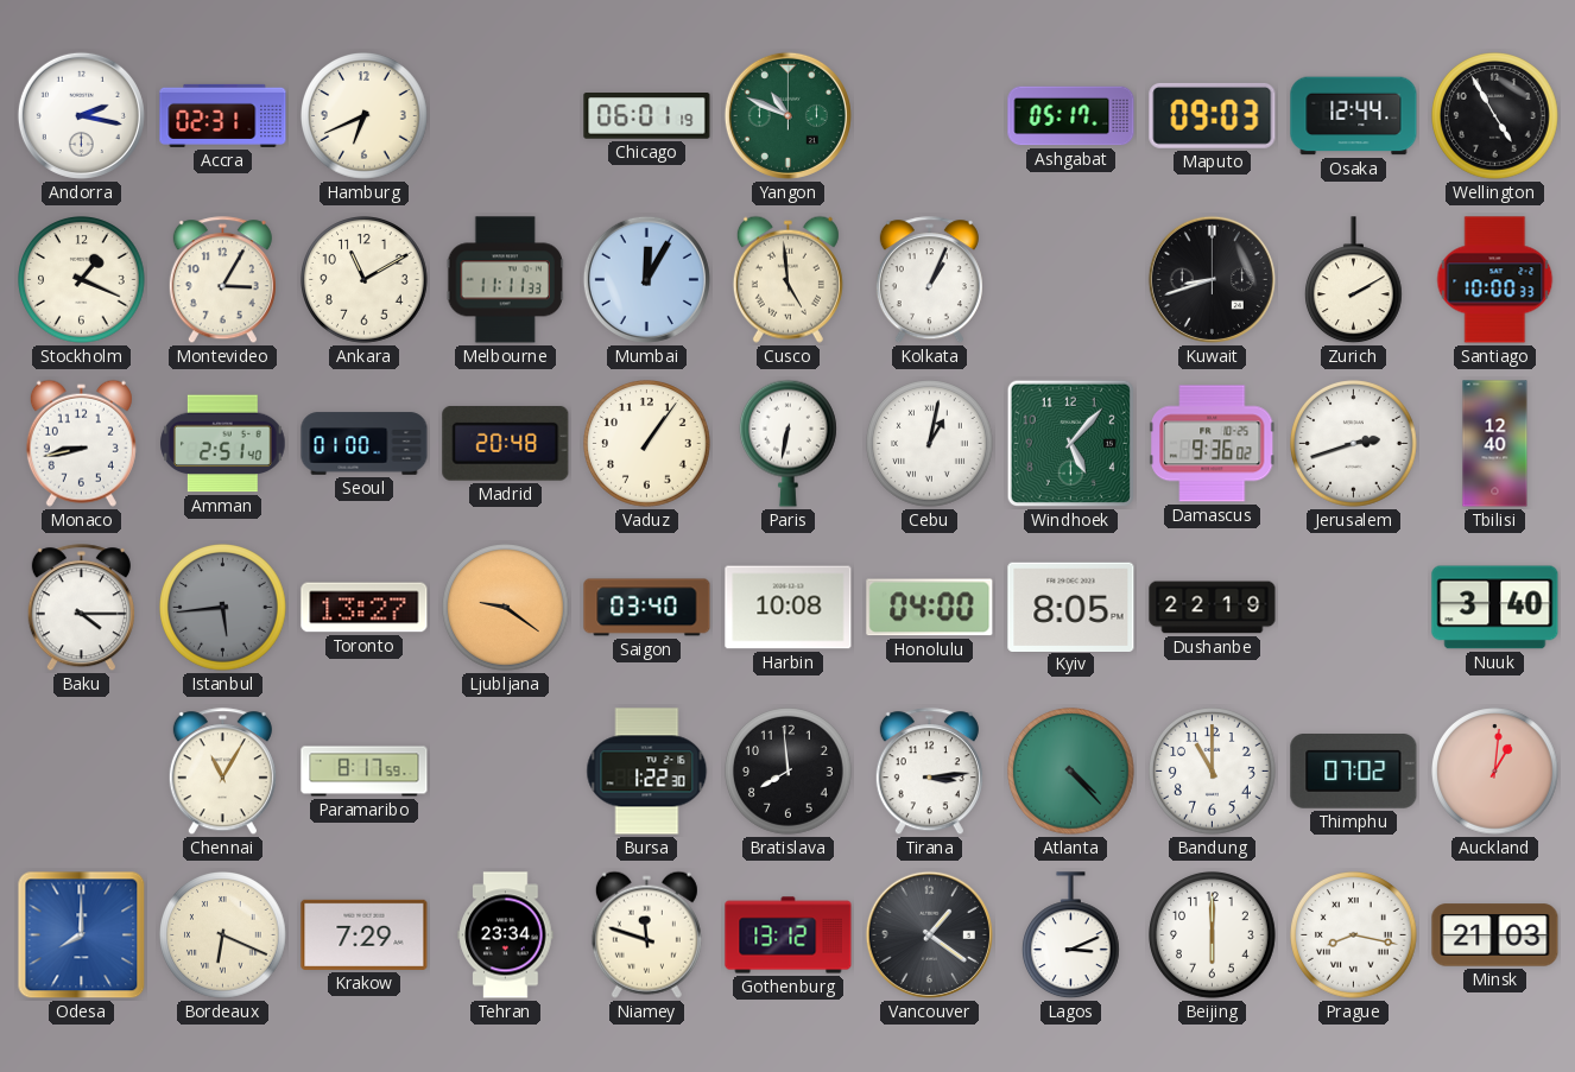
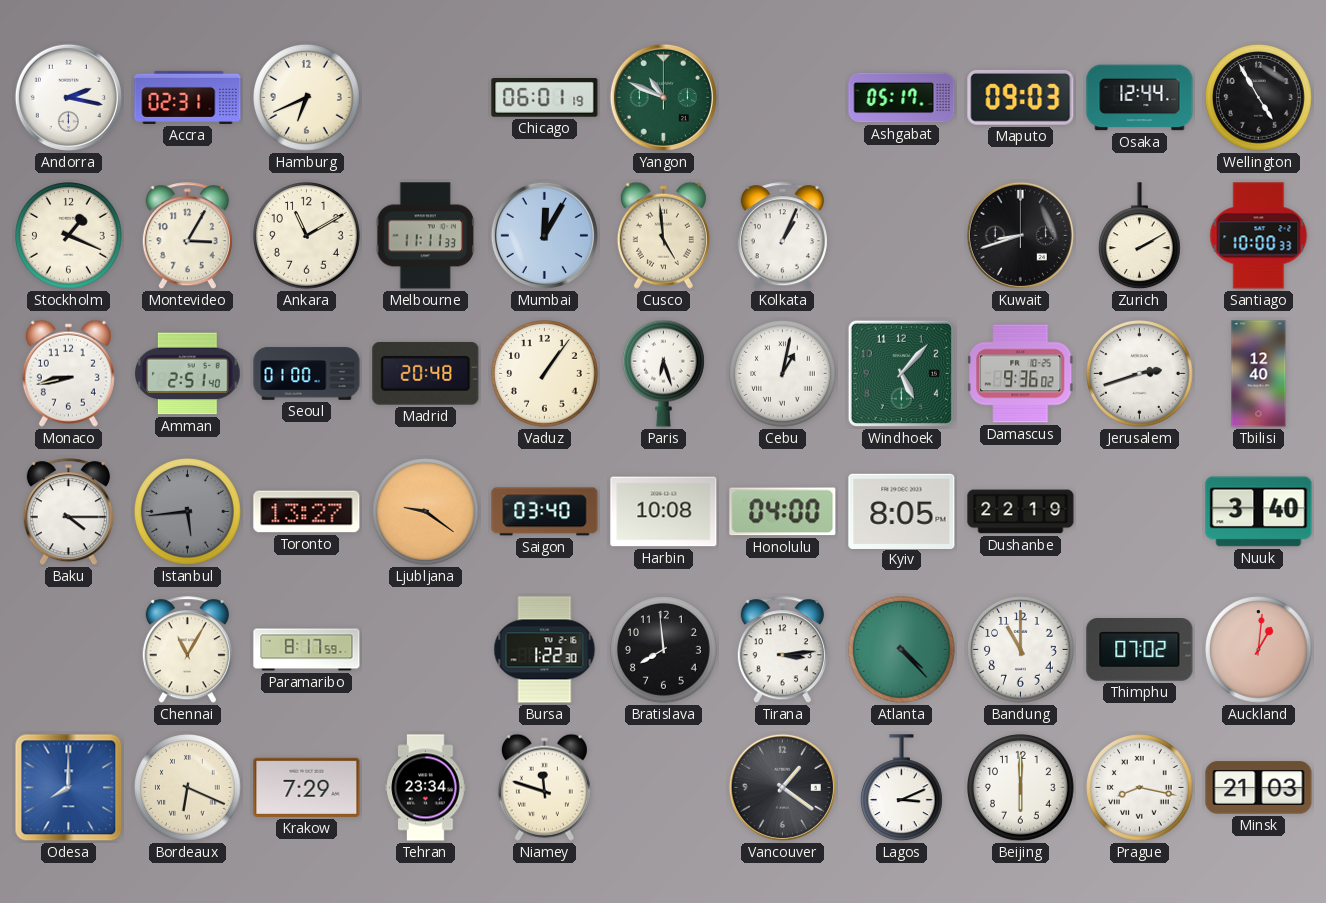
Paris: 6:32 -> 6:27
Gothenburg: 13:12 -> none
